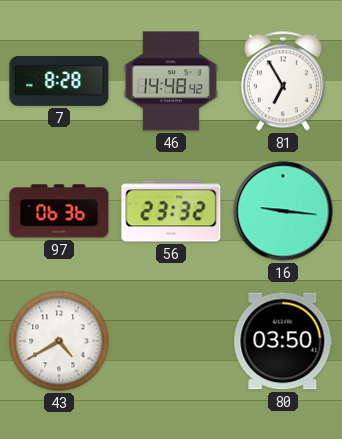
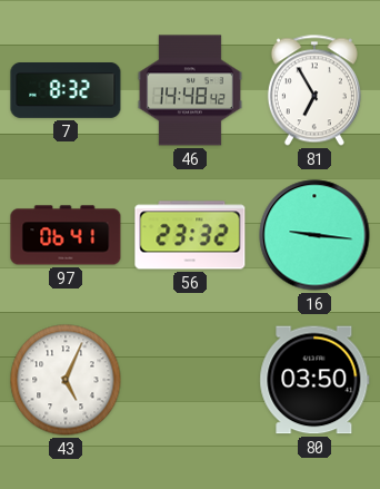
7: 8:28 -> 8:32
97: 06:36 -> 06:41
43: 4:40 -> 5:04
